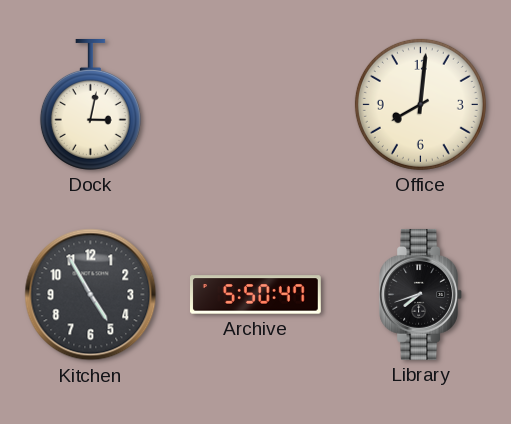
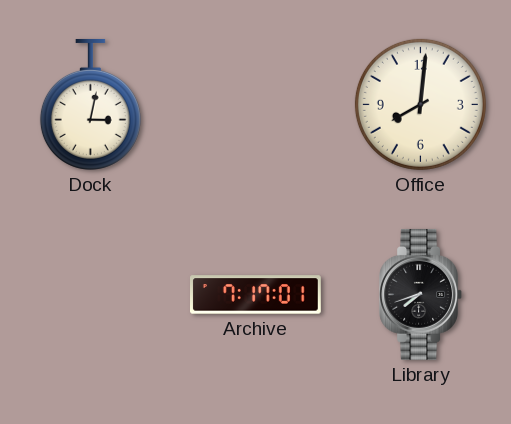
Kitchen: 4:55 -> none
Archive: 5:50 -> 7:17
